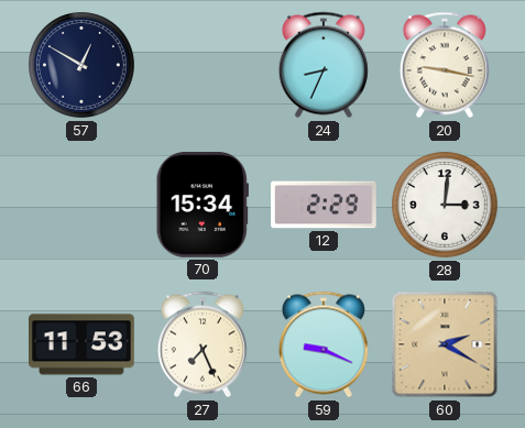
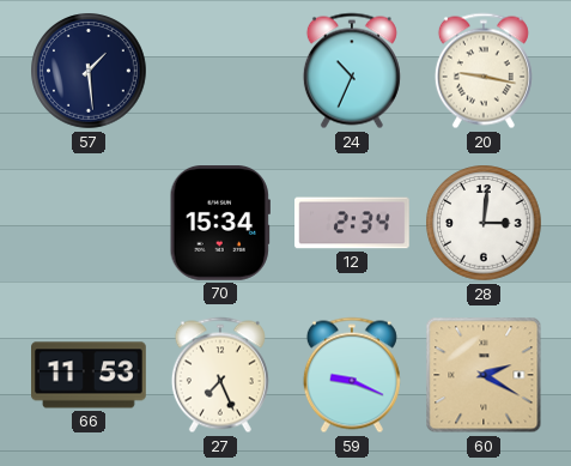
57: 12:50 -> 1:29
24: 8:34 -> 10:34
12: 2:29 -> 2:34
